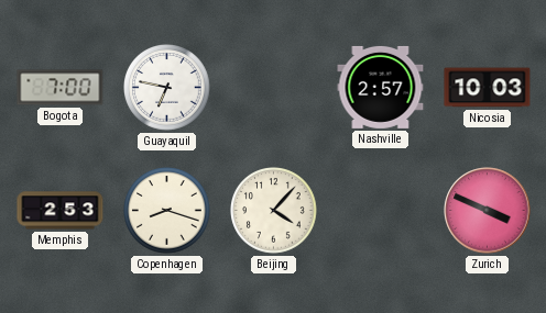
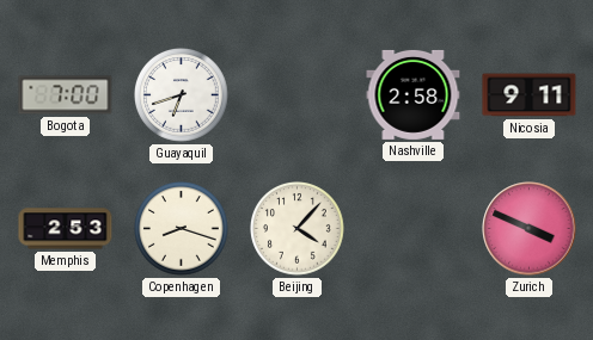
Guayaquil: 6:47 -> 6:42
Nashville: 2:57 -> 2:58
Nicosia: 10:03 -> 9:11
